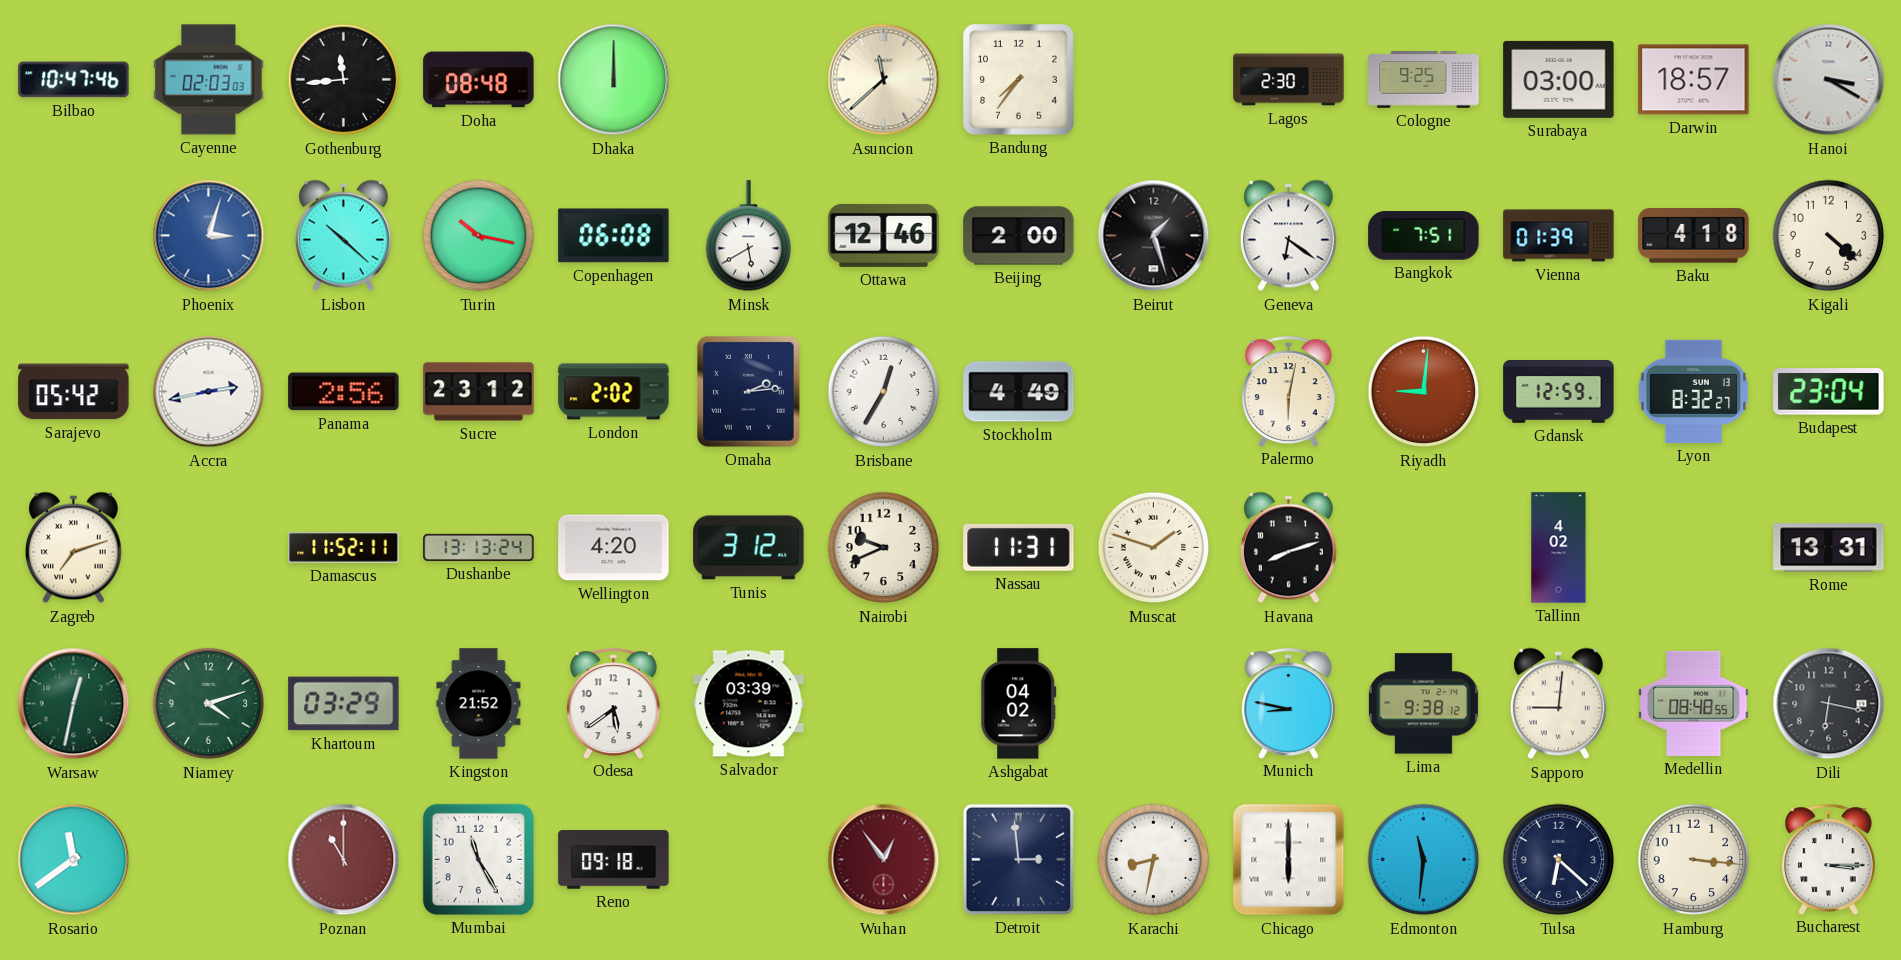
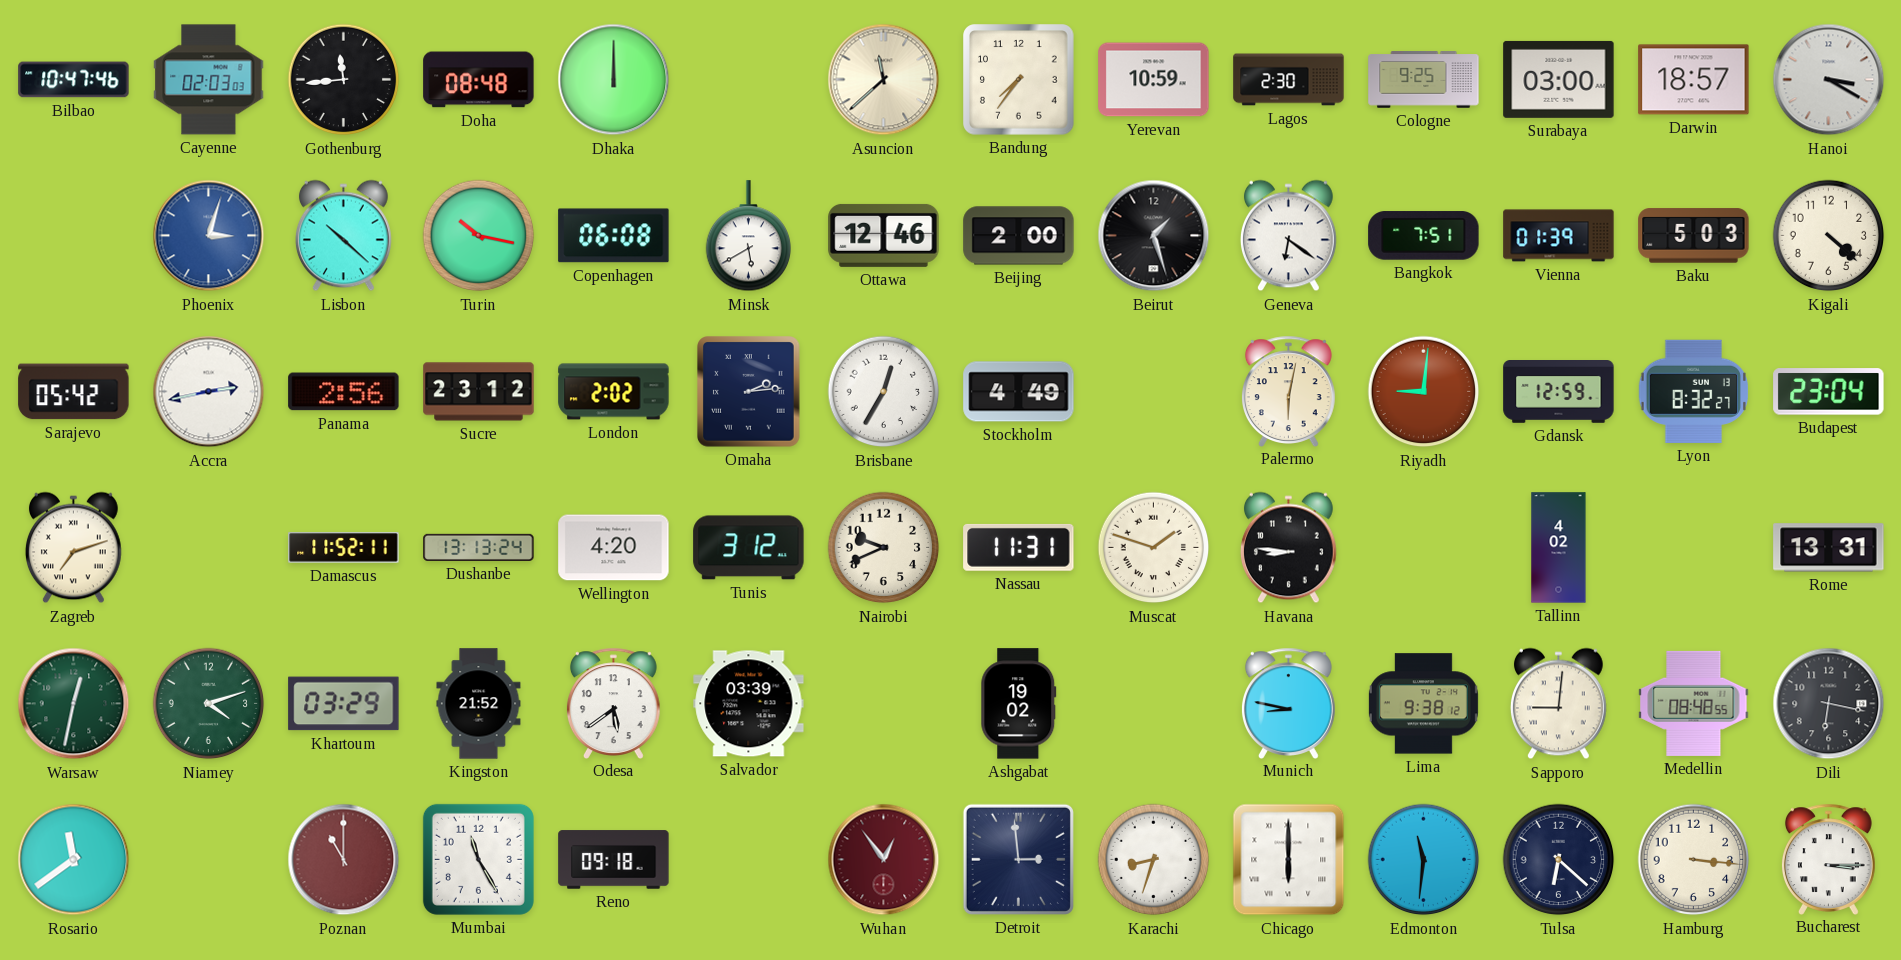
Yerevan: none -> 10:59
Baku: 4:18 -> 5:03
Havana: 8:12 -> 8:46
Ashgabat: 04:02 -> 19:02
Karachi: 8:32 -> 8:33
